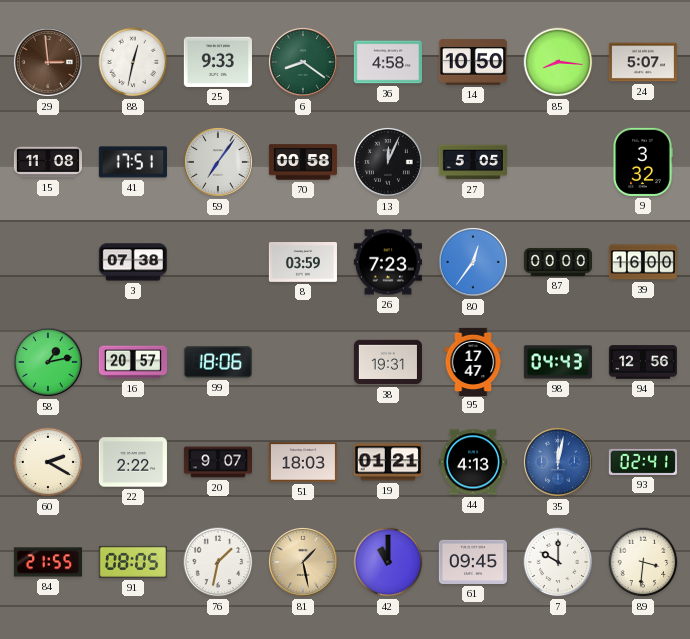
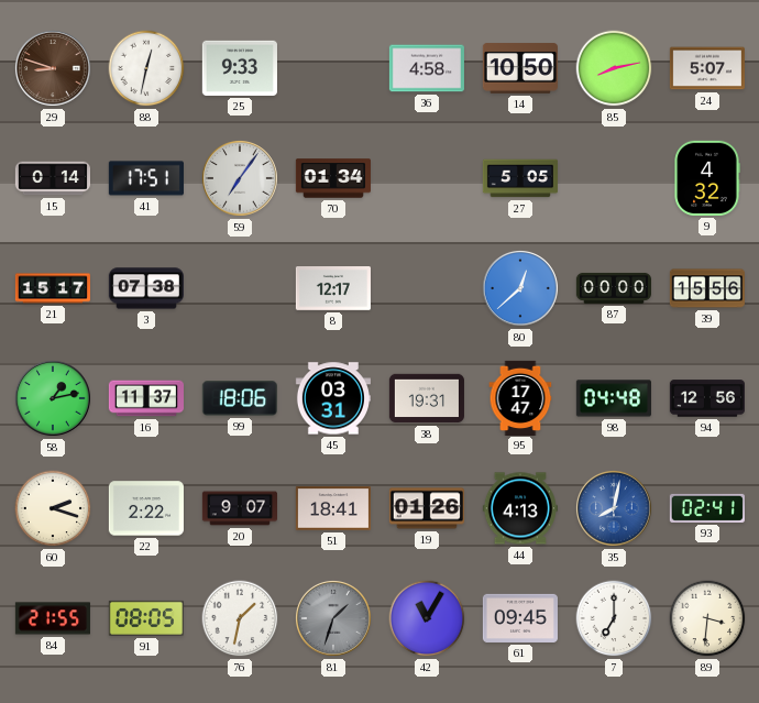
29: 2:59 -> 8:48
6: 8:21 -> none
85: 8:16 -> 8:13
15: 11:08 -> 0:14
70: 00:58 -> 01:34
13: 12:04 -> none
9: 3:32 -> 4:32
21: none -> 15:17
8: 03:59 -> 12:17
26: 7:23 -> none
80: 12:36 -> 12:38
39: 16:00 -> 15:56
16: 20:57 -> 11:37
45: none -> 03:31
98: 04:43 -> 04:48
60: 2:20 -> 2:18
51: 18:03 -> 18:41
19: 01:21 -> 01:26
35: 12:02 -> 8:02
81: 1:28 -> 1:33
81 dial: champagne -> grey
42: 11:00 -> 11:05
7: 10:00 -> 7:00
